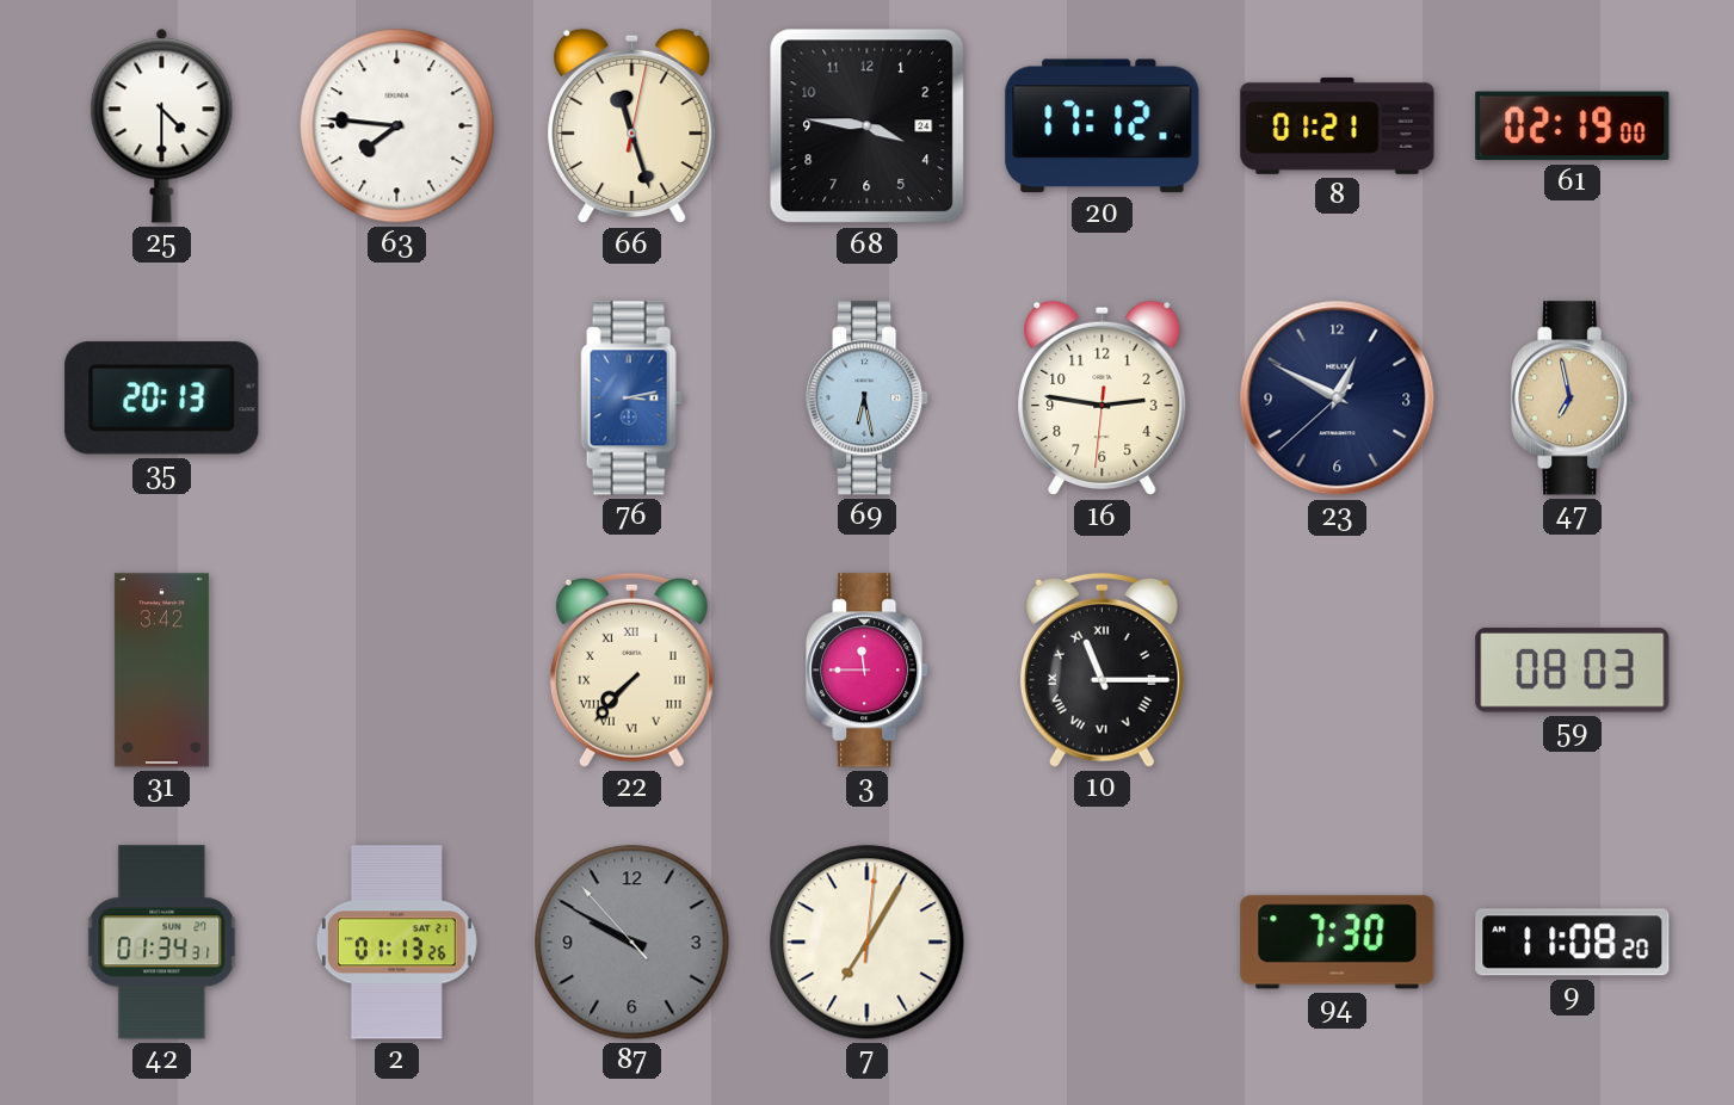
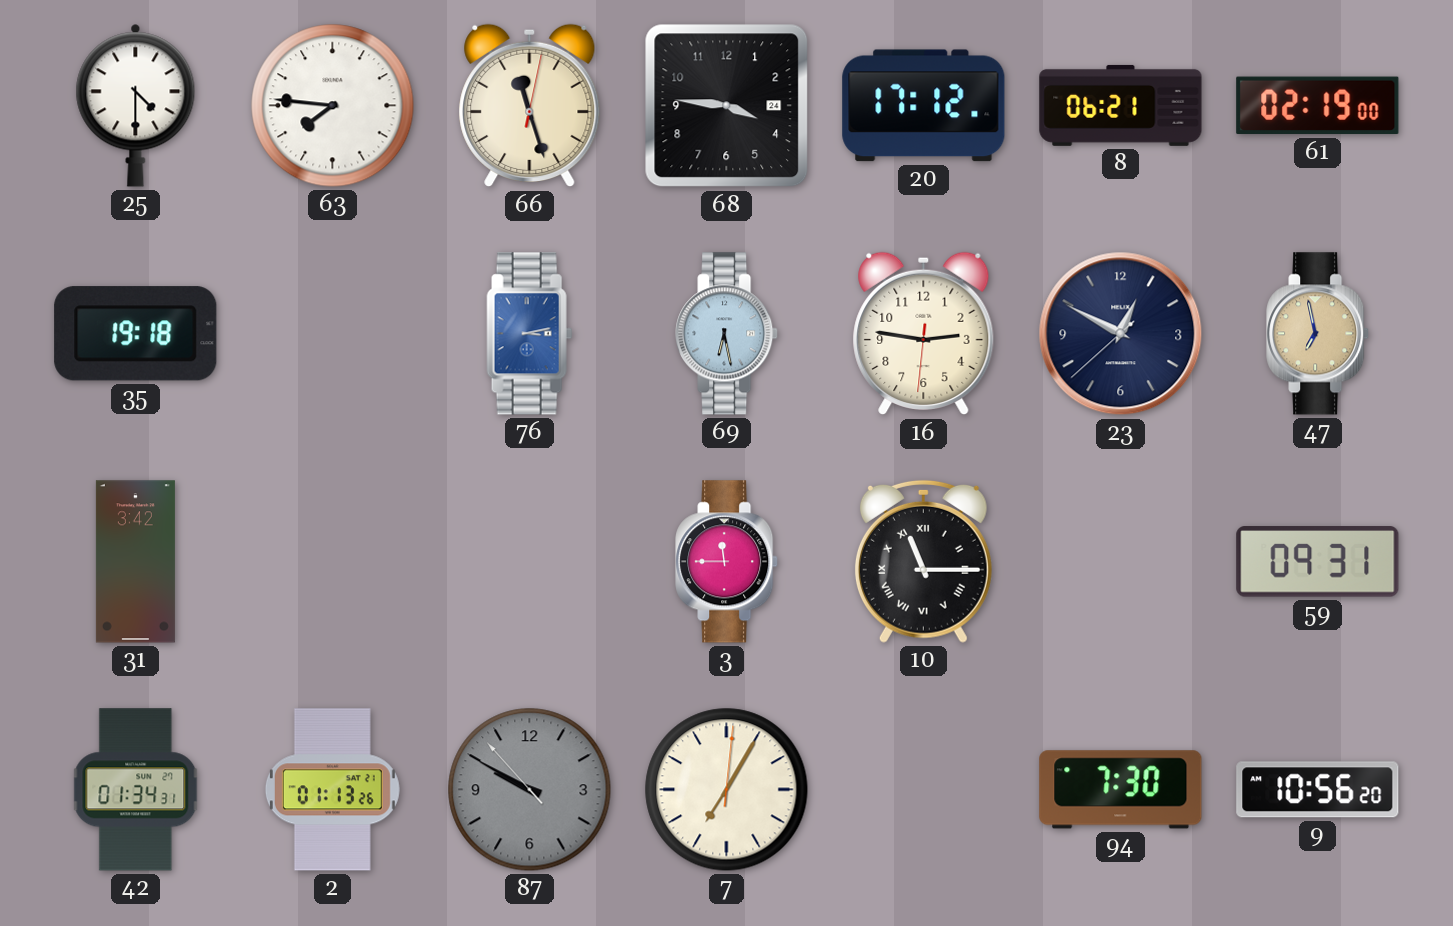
8: 01:21 -> 06:21
35: 20:13 -> 19:18
22: 7:37 -> none
59: 08:03 -> 09:31
9: 11:08 -> 10:56
